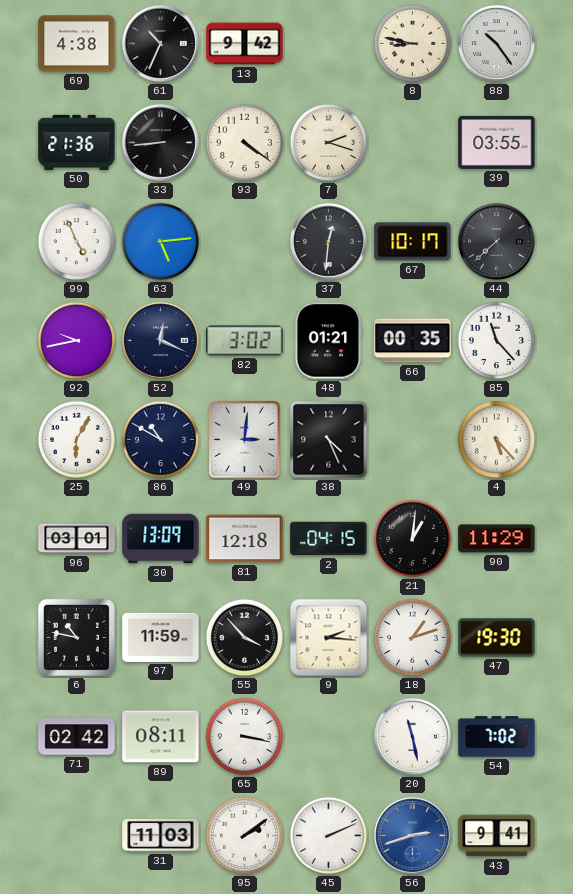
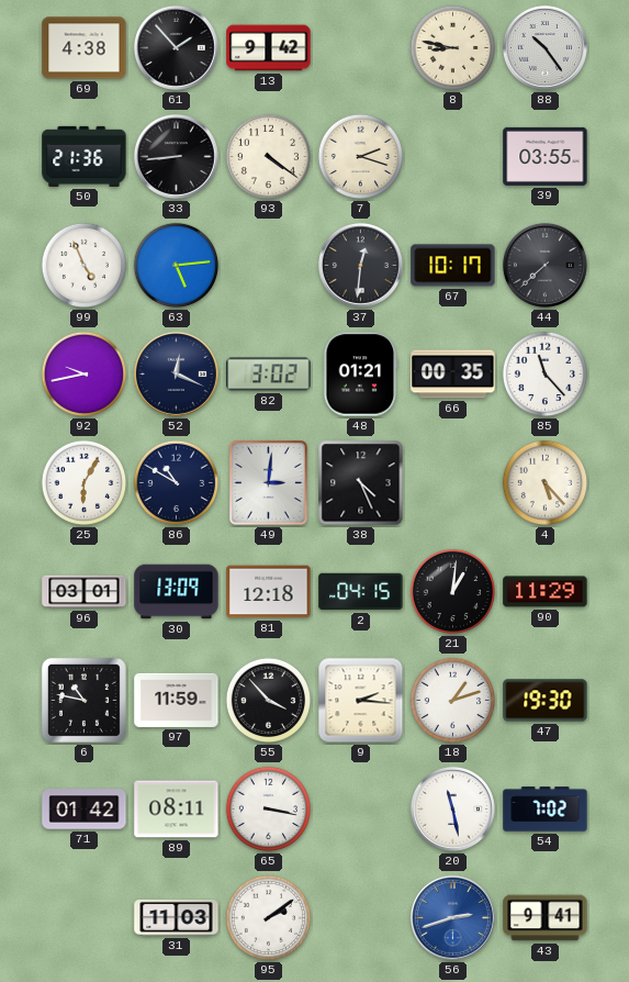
61: 10:34 -> 1:53
71: 02:42 -> 01:42
45: 2:11 -> none
